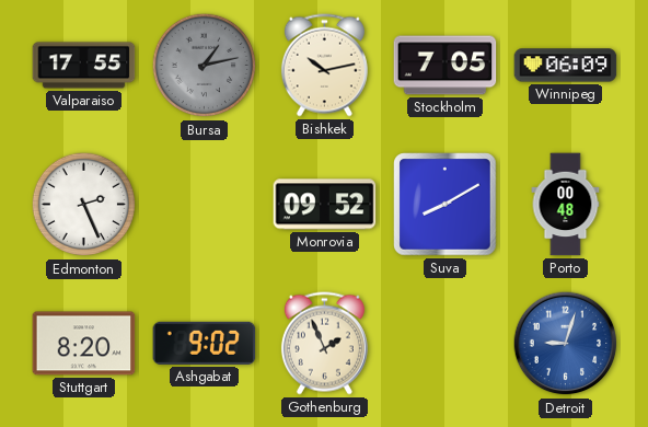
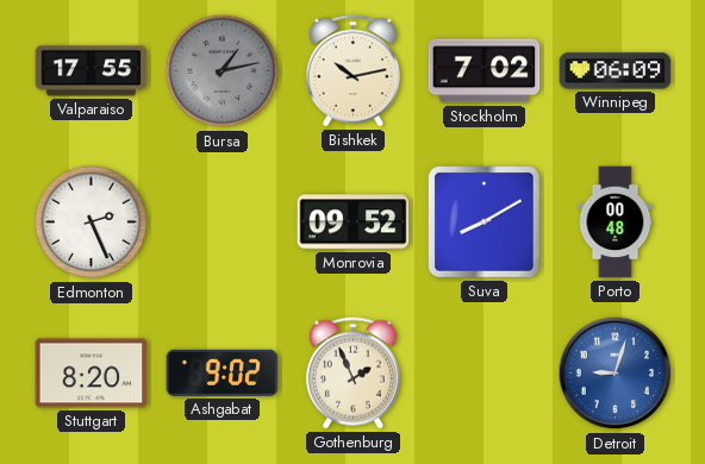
Stockholm: 7:05 -> 7:02
